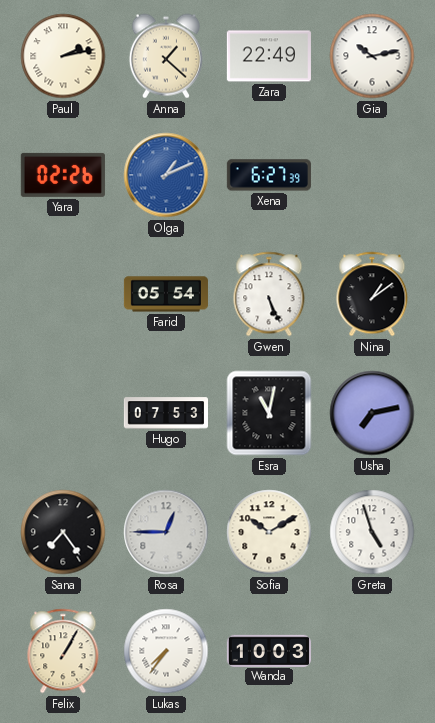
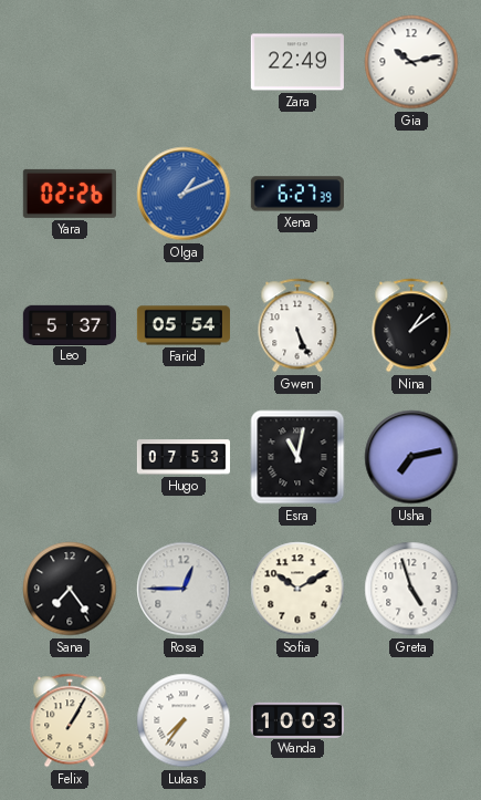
Paul: 2:13 -> none
Anna: 1:22 -> none
Leo: none -> 5:37
